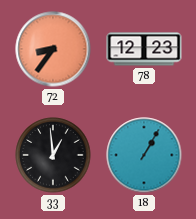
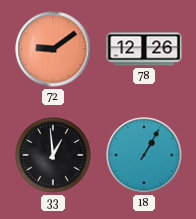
72: 8:36 -> 9:09
78: 12:23 -> 12:26
